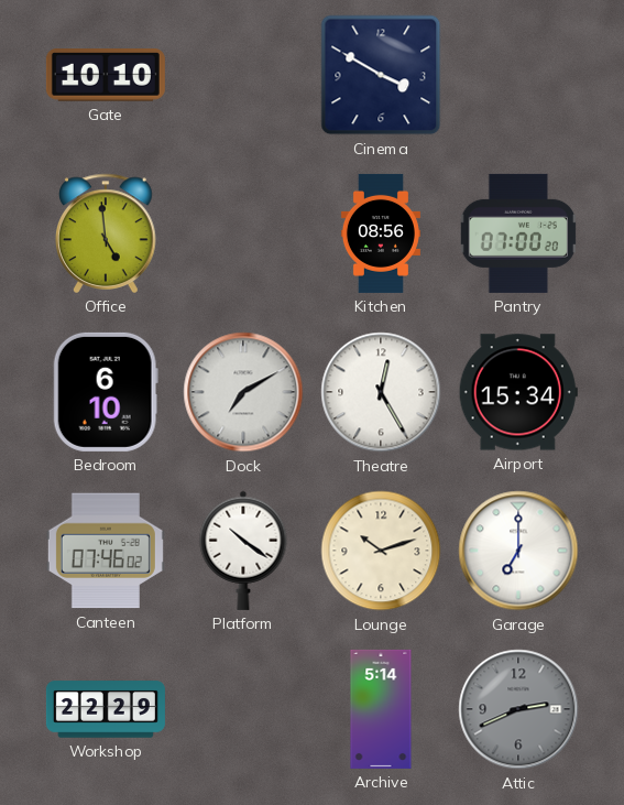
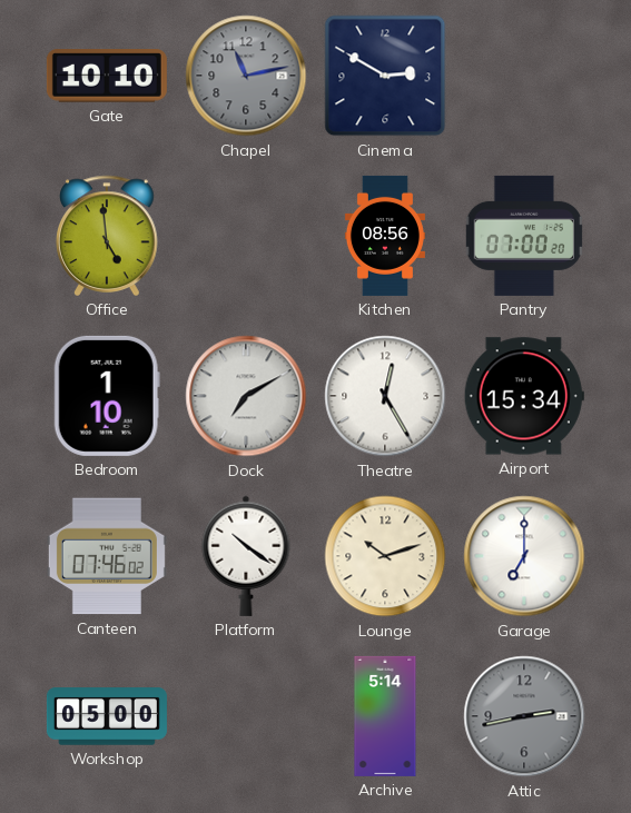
Chapel: none -> 11:13
Cinema: 3:50 -> 2:50
Bedroom: 6:10 -> 1:10
Workshop: 22:29 -> 05:00
Attic: 2:41 -> 2:43
